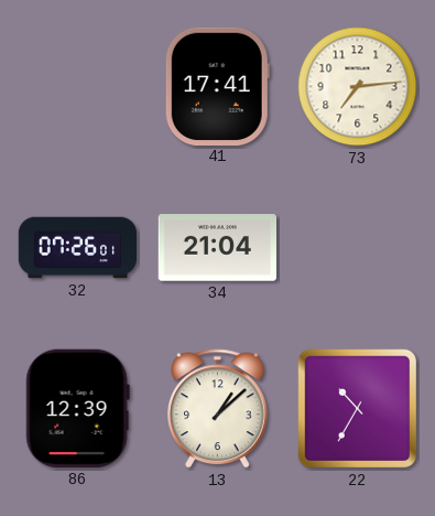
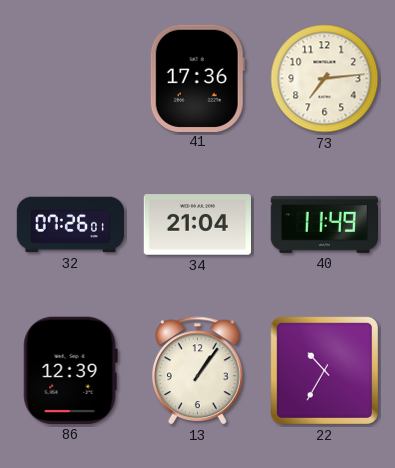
41: 17:41 -> 17:36
40: none -> 11:49
13: 1:08 -> 1:06
